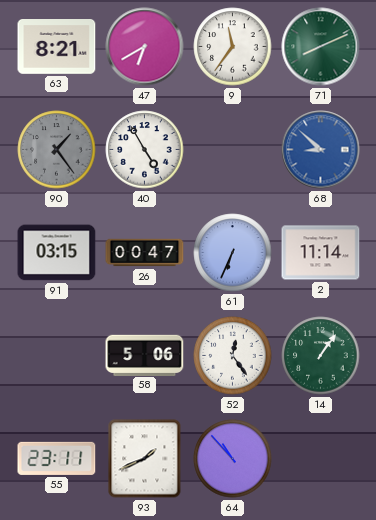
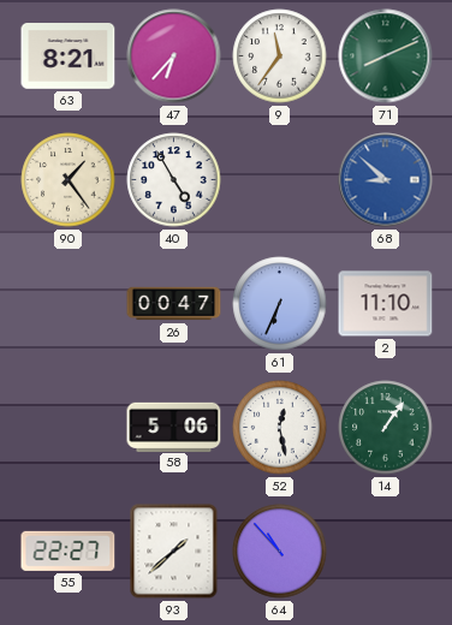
47: 6:40 -> 6:37
90 dial: grey -> cream
91: 03:15 -> none
2: 11:14 -> 11:10
52: 12:24 -> 12:28
55: 23:11 -> 22:27
93: 1:41 -> 1:38
